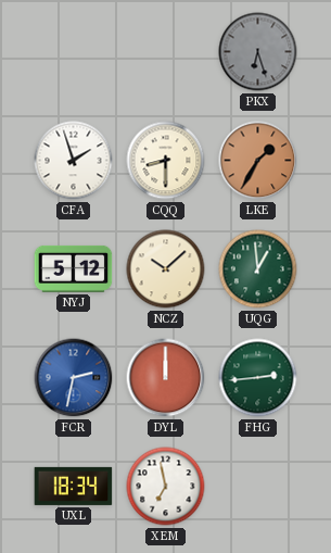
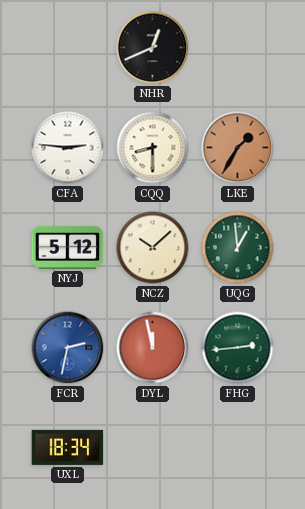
NHR: none -> 12:41
PKX: 6:27 -> none
CFA: 1:57 -> 2:46
DYL: 12:00 -> 11:58
XEM: 6:58 -> none
